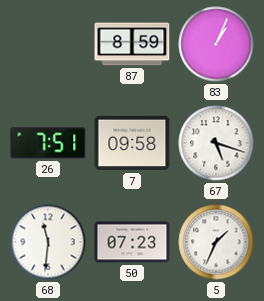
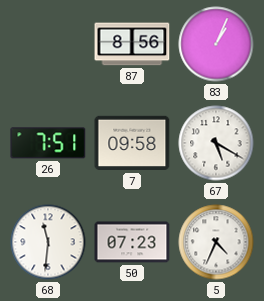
87: 8:59 -> 8:56
67: 5:18 -> 5:20
5: 1:34 -> 4:34
